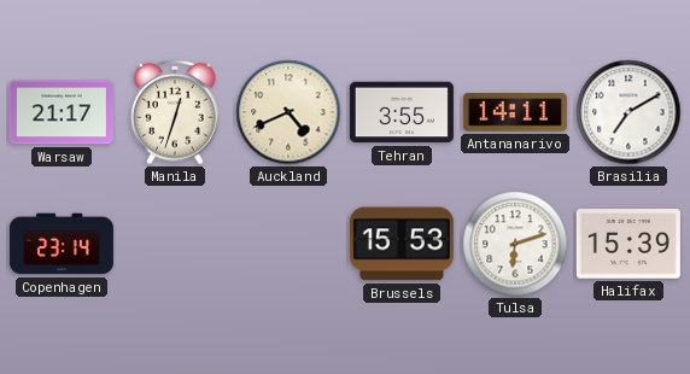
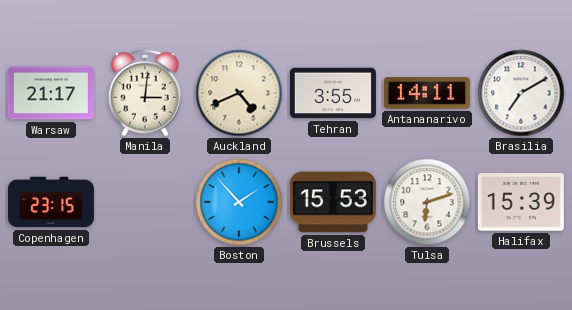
Manila: 12:33 -> 3:01
Copenhagen: 23:14 -> 23:15
Boston: none -> 1:53
